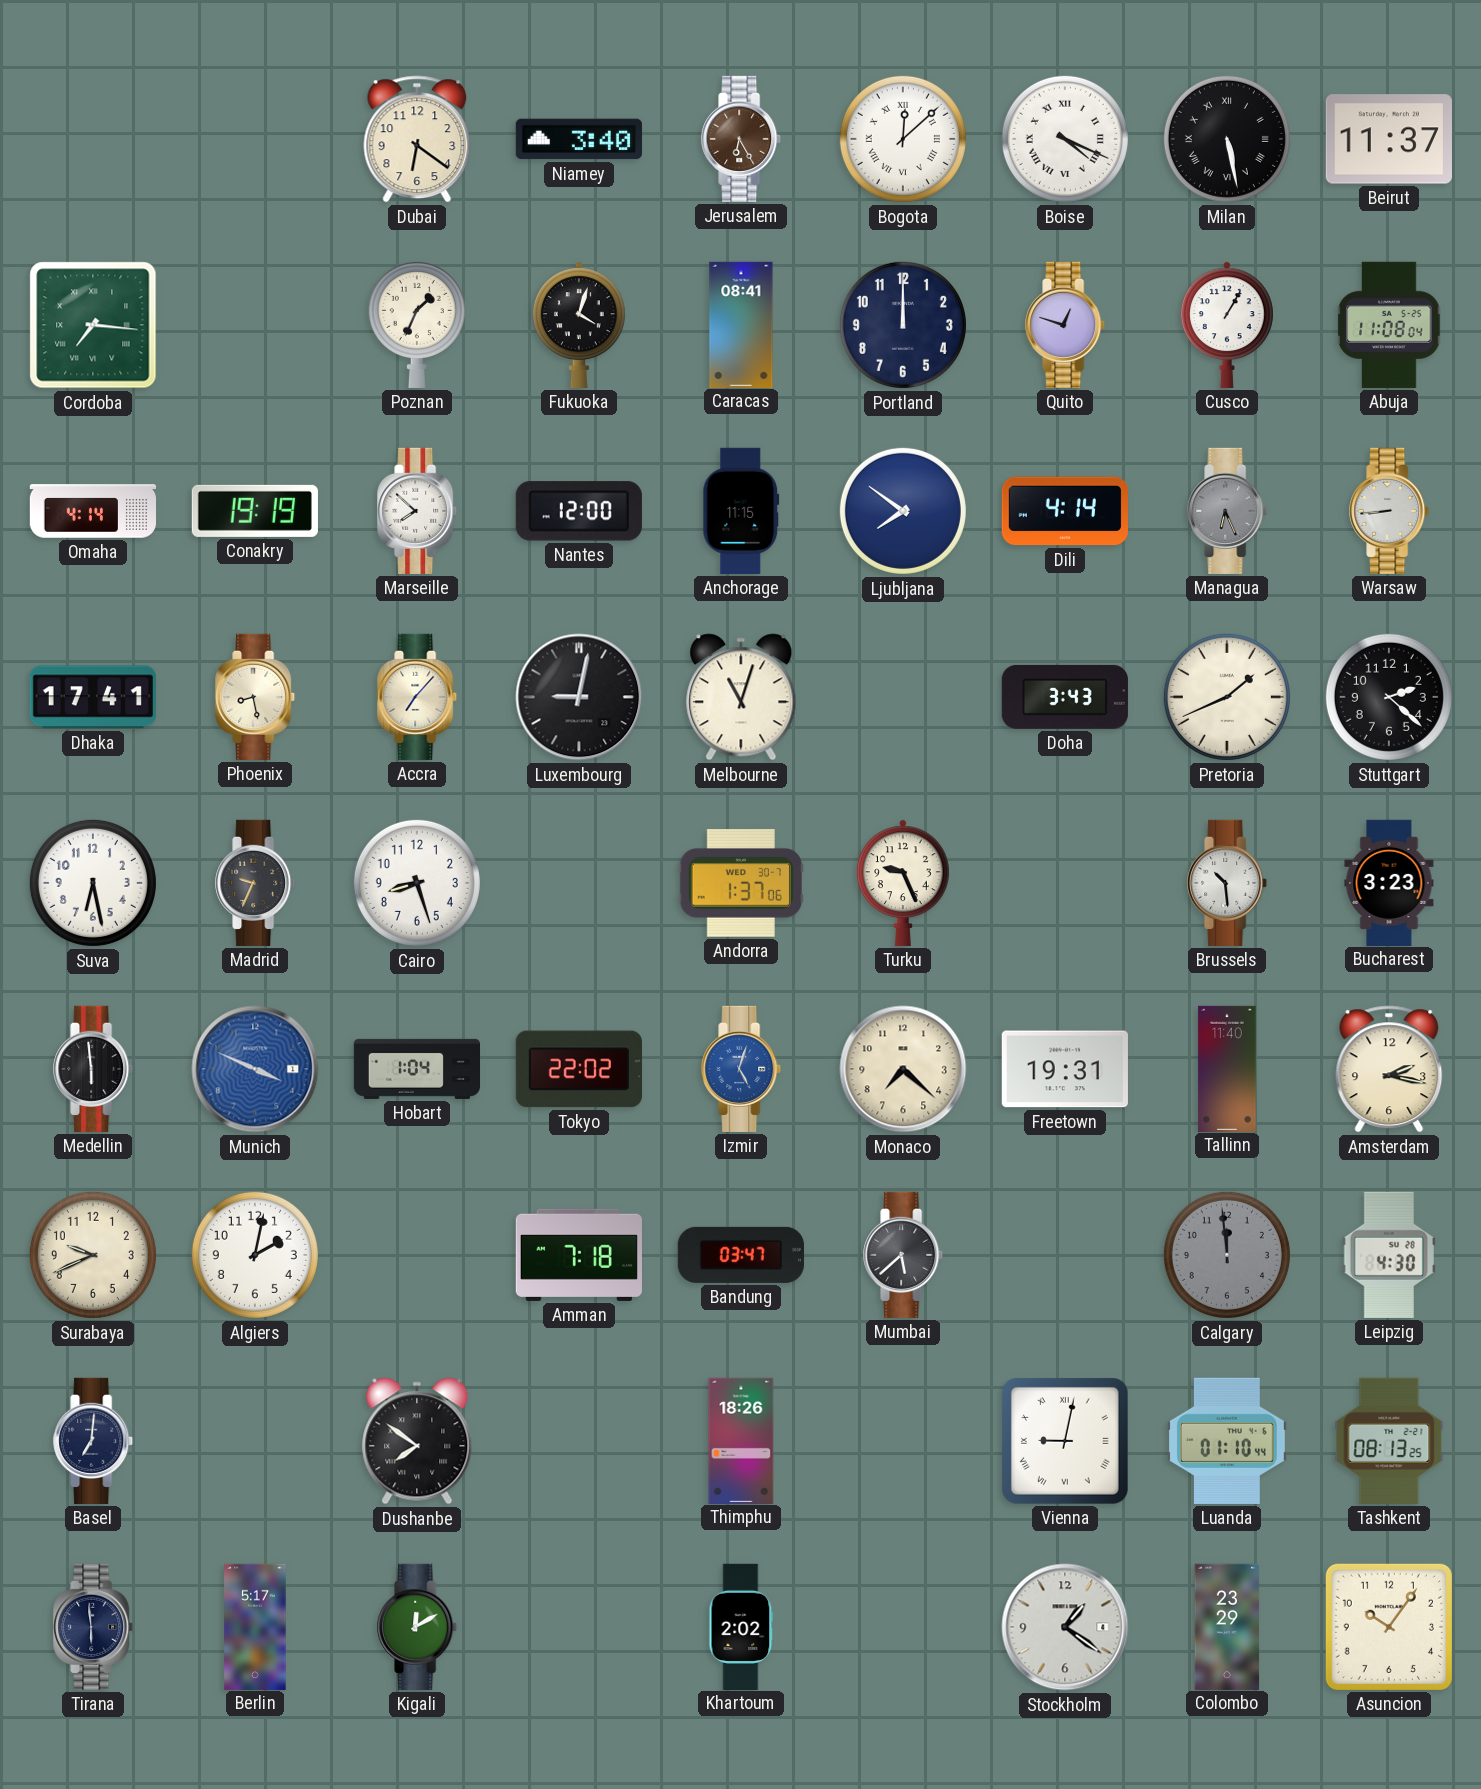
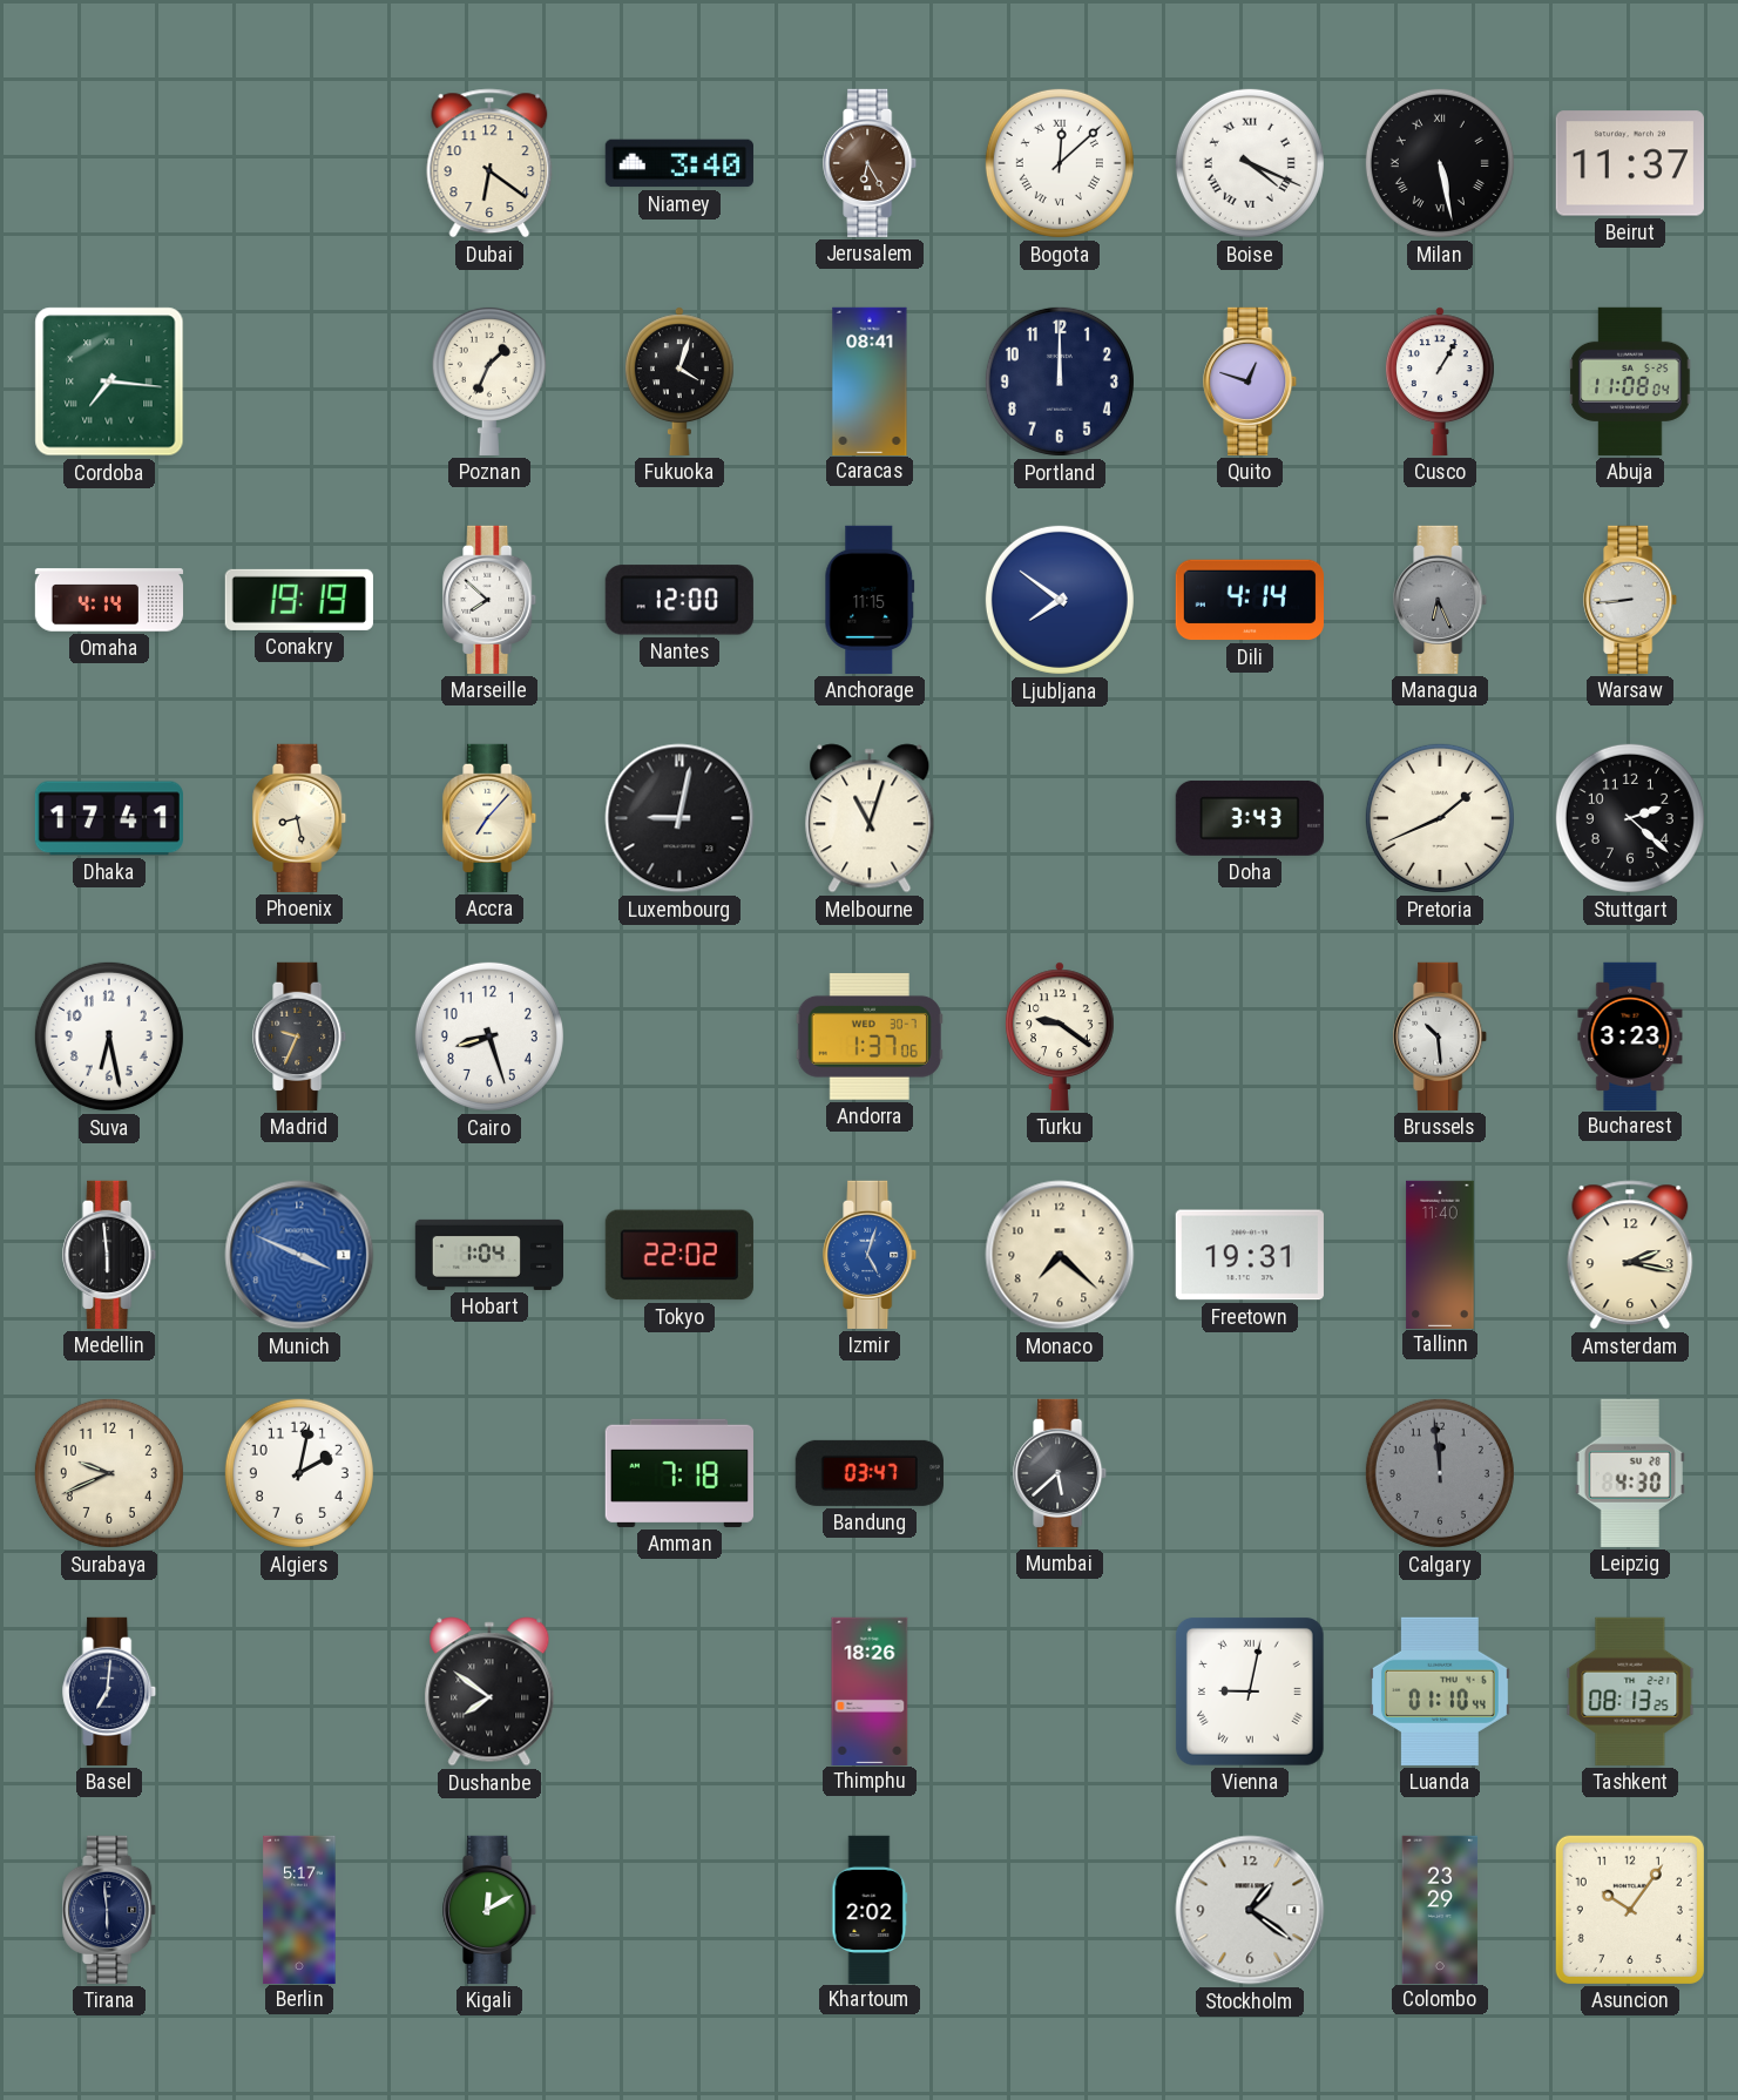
Turku: 9:26 -> 9:21
